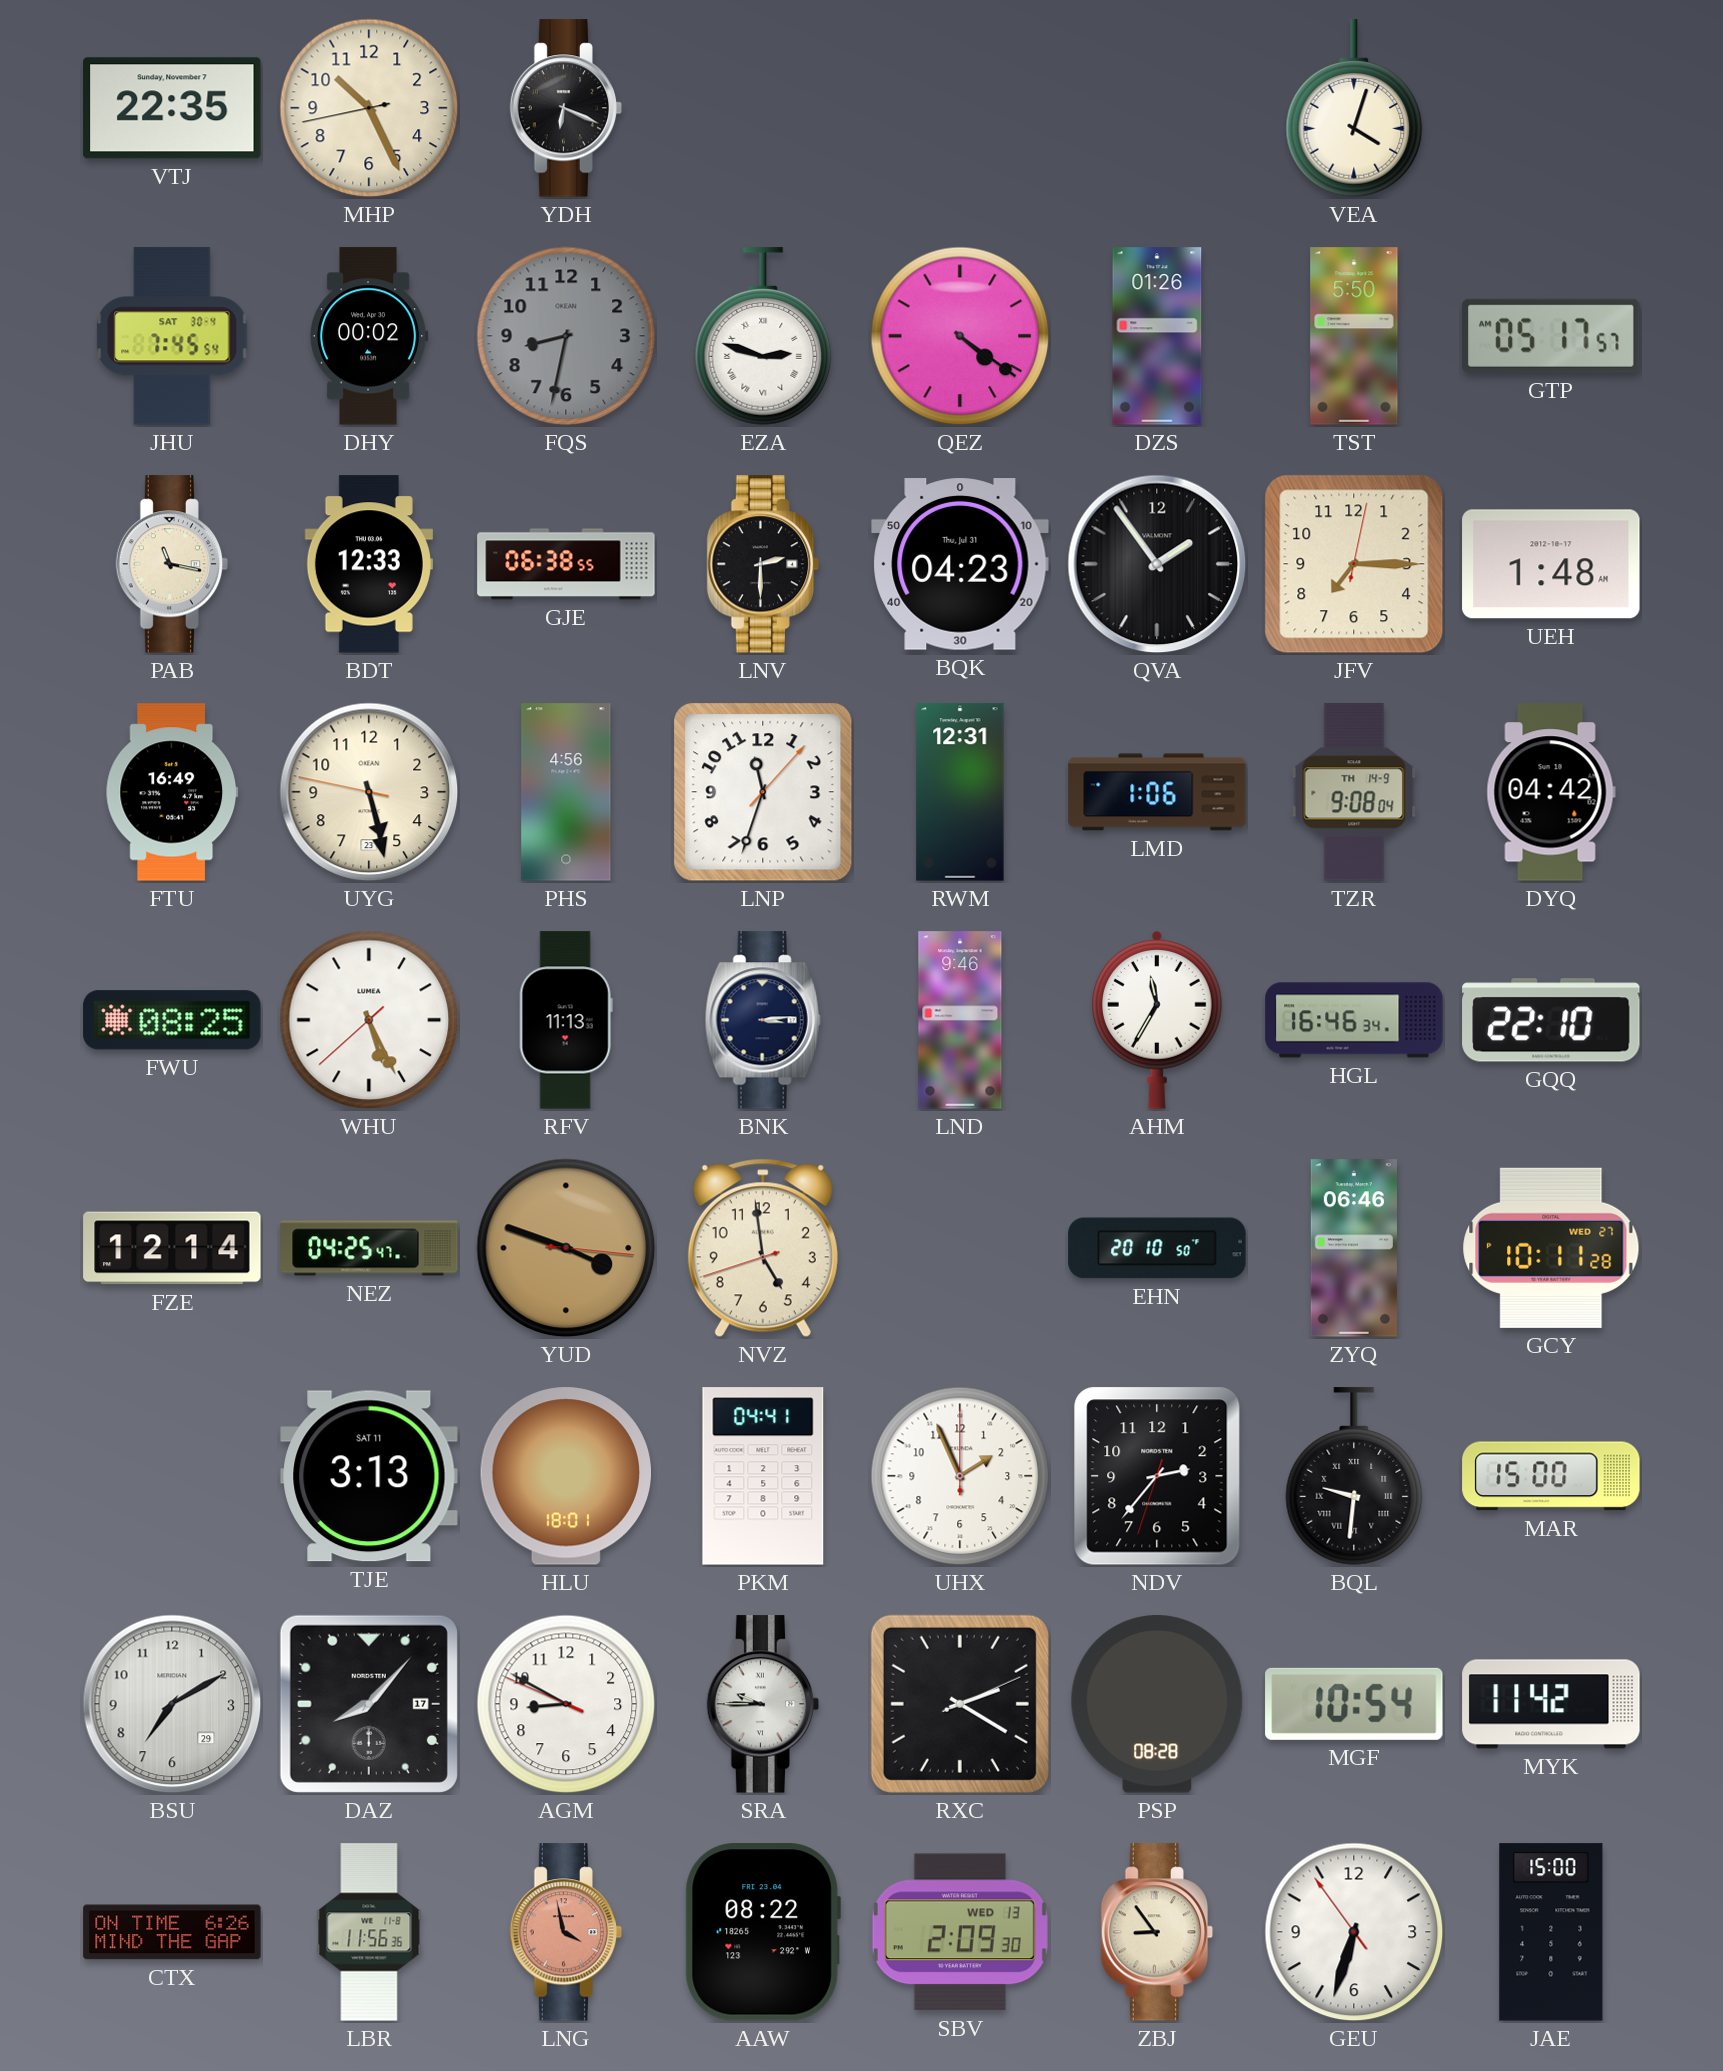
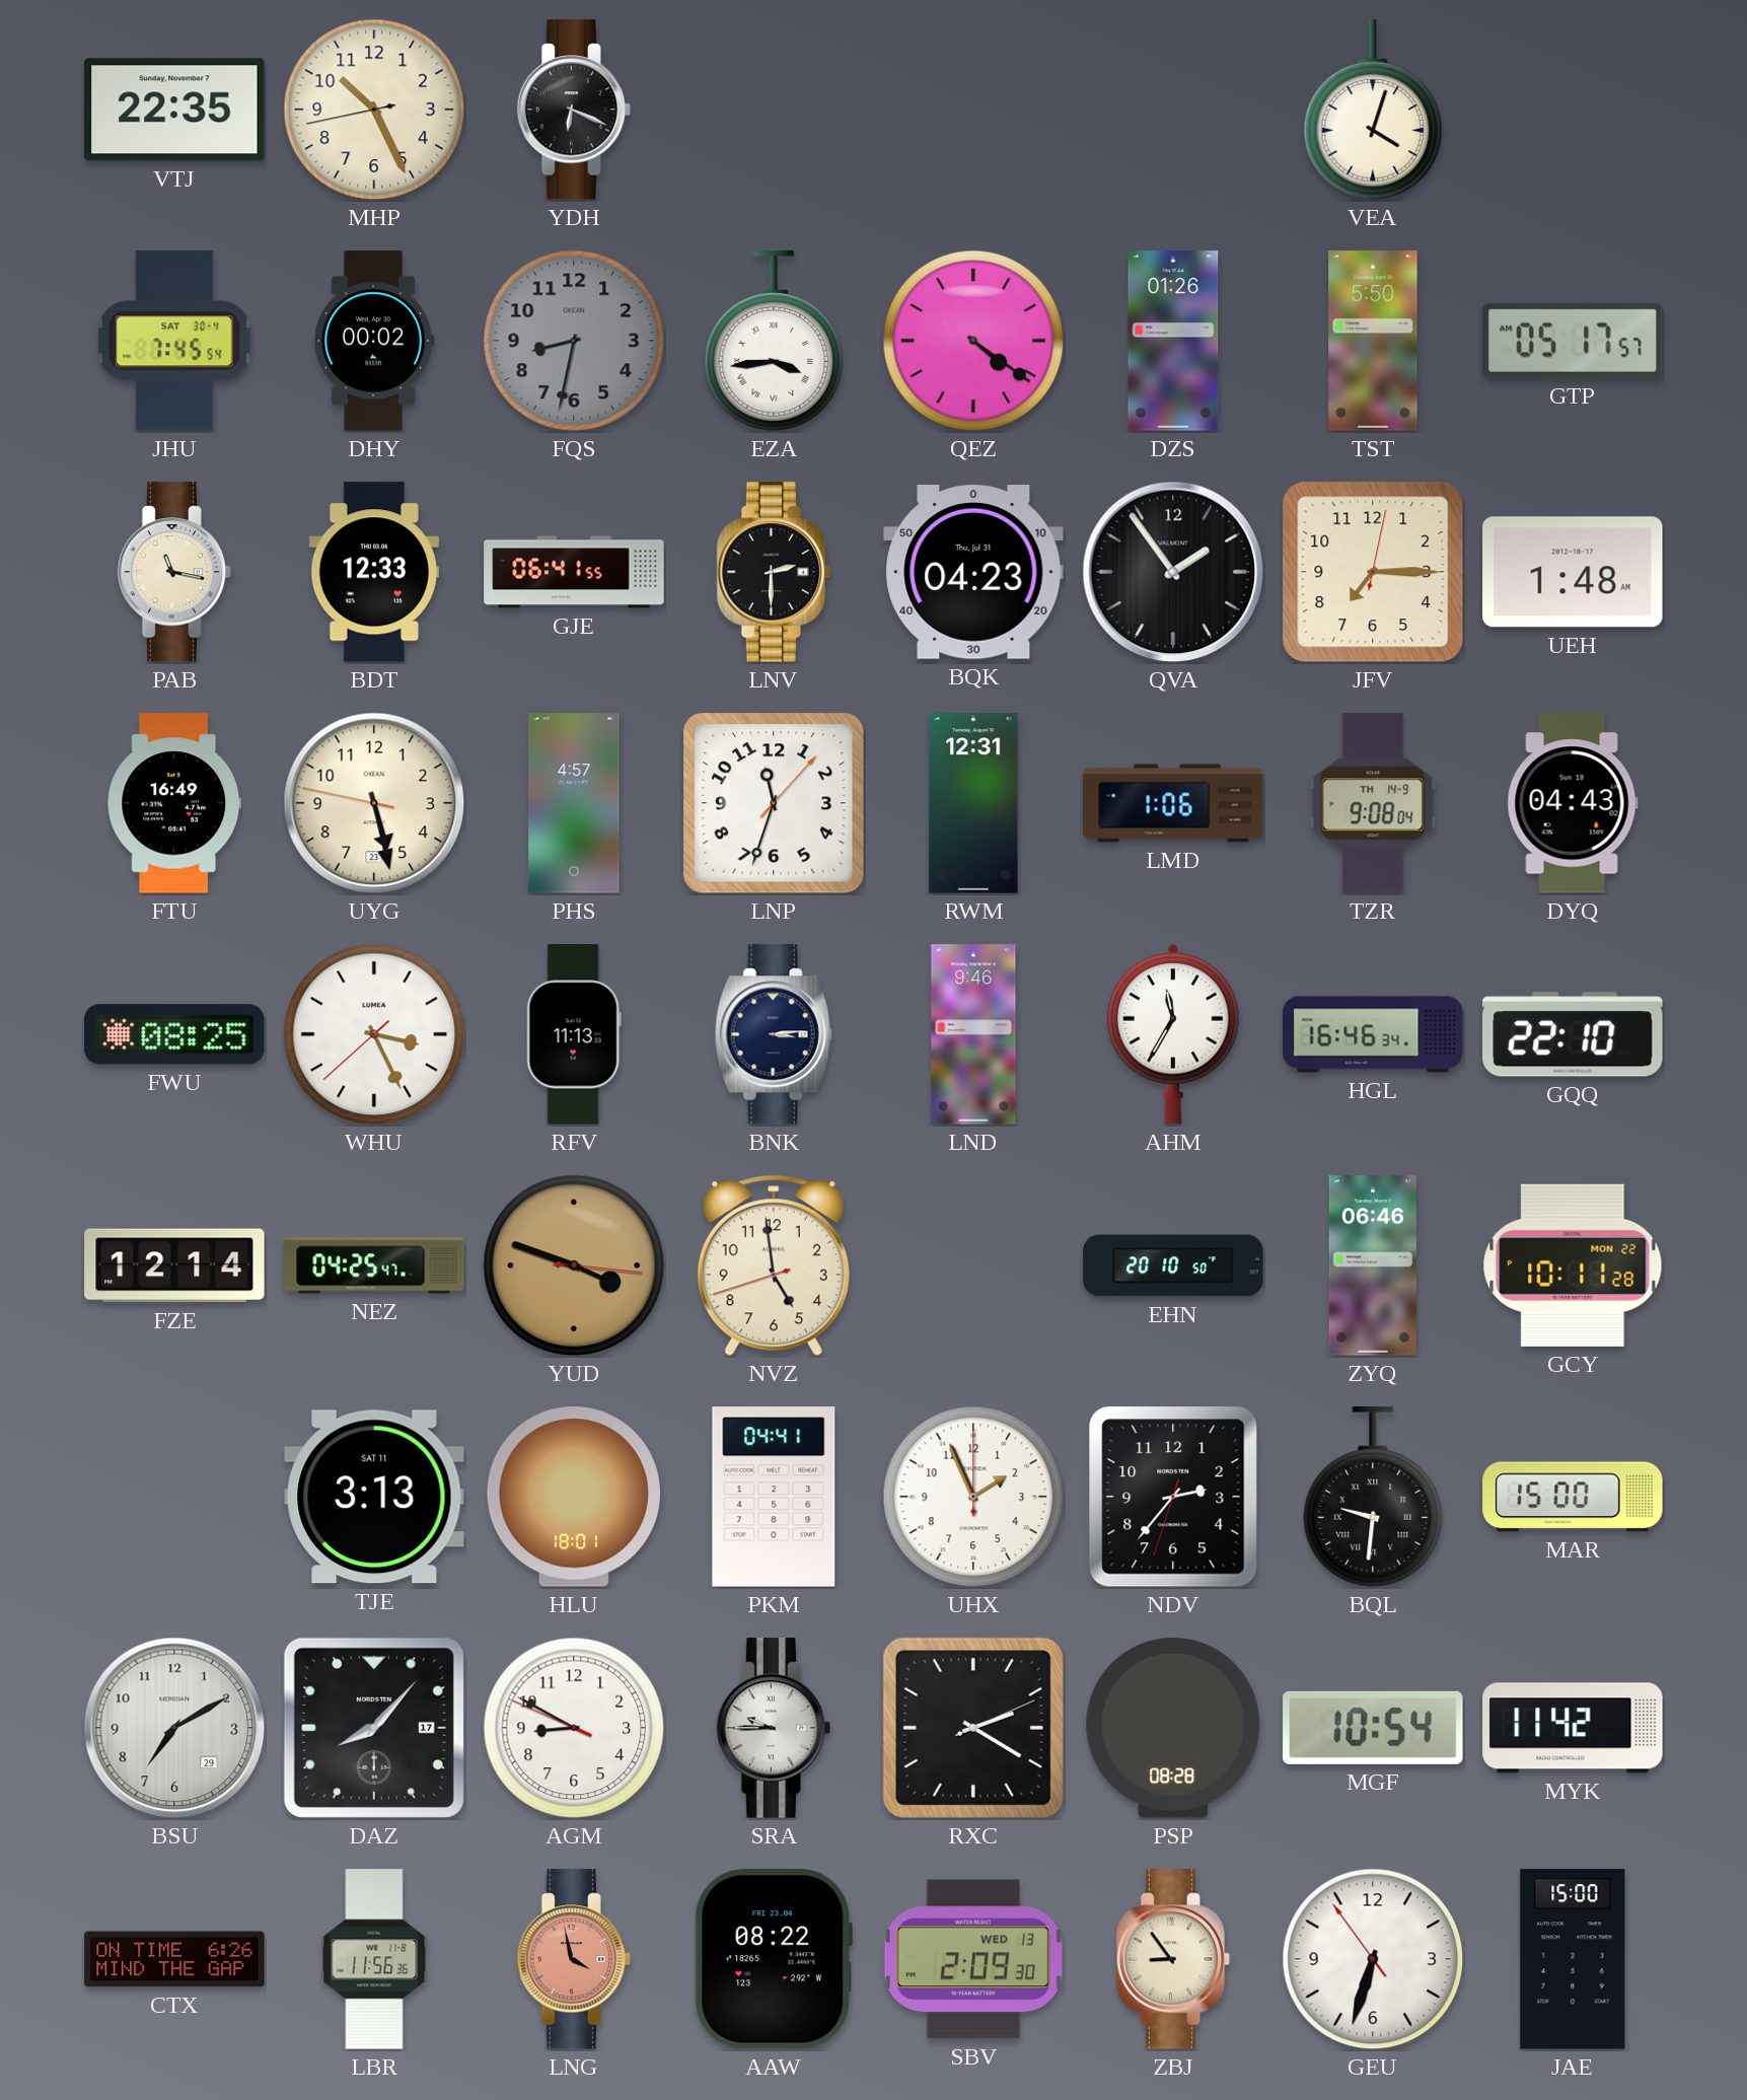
EZA: 2:48 -> 3:44
GJE: 06:38 -> 06:41
PHS: 4:56 -> 4:57
DYQ: 04:42 -> 04:43
WHU: 5:25 -> 3:25
GCY date: WED 27 -> MON 22
